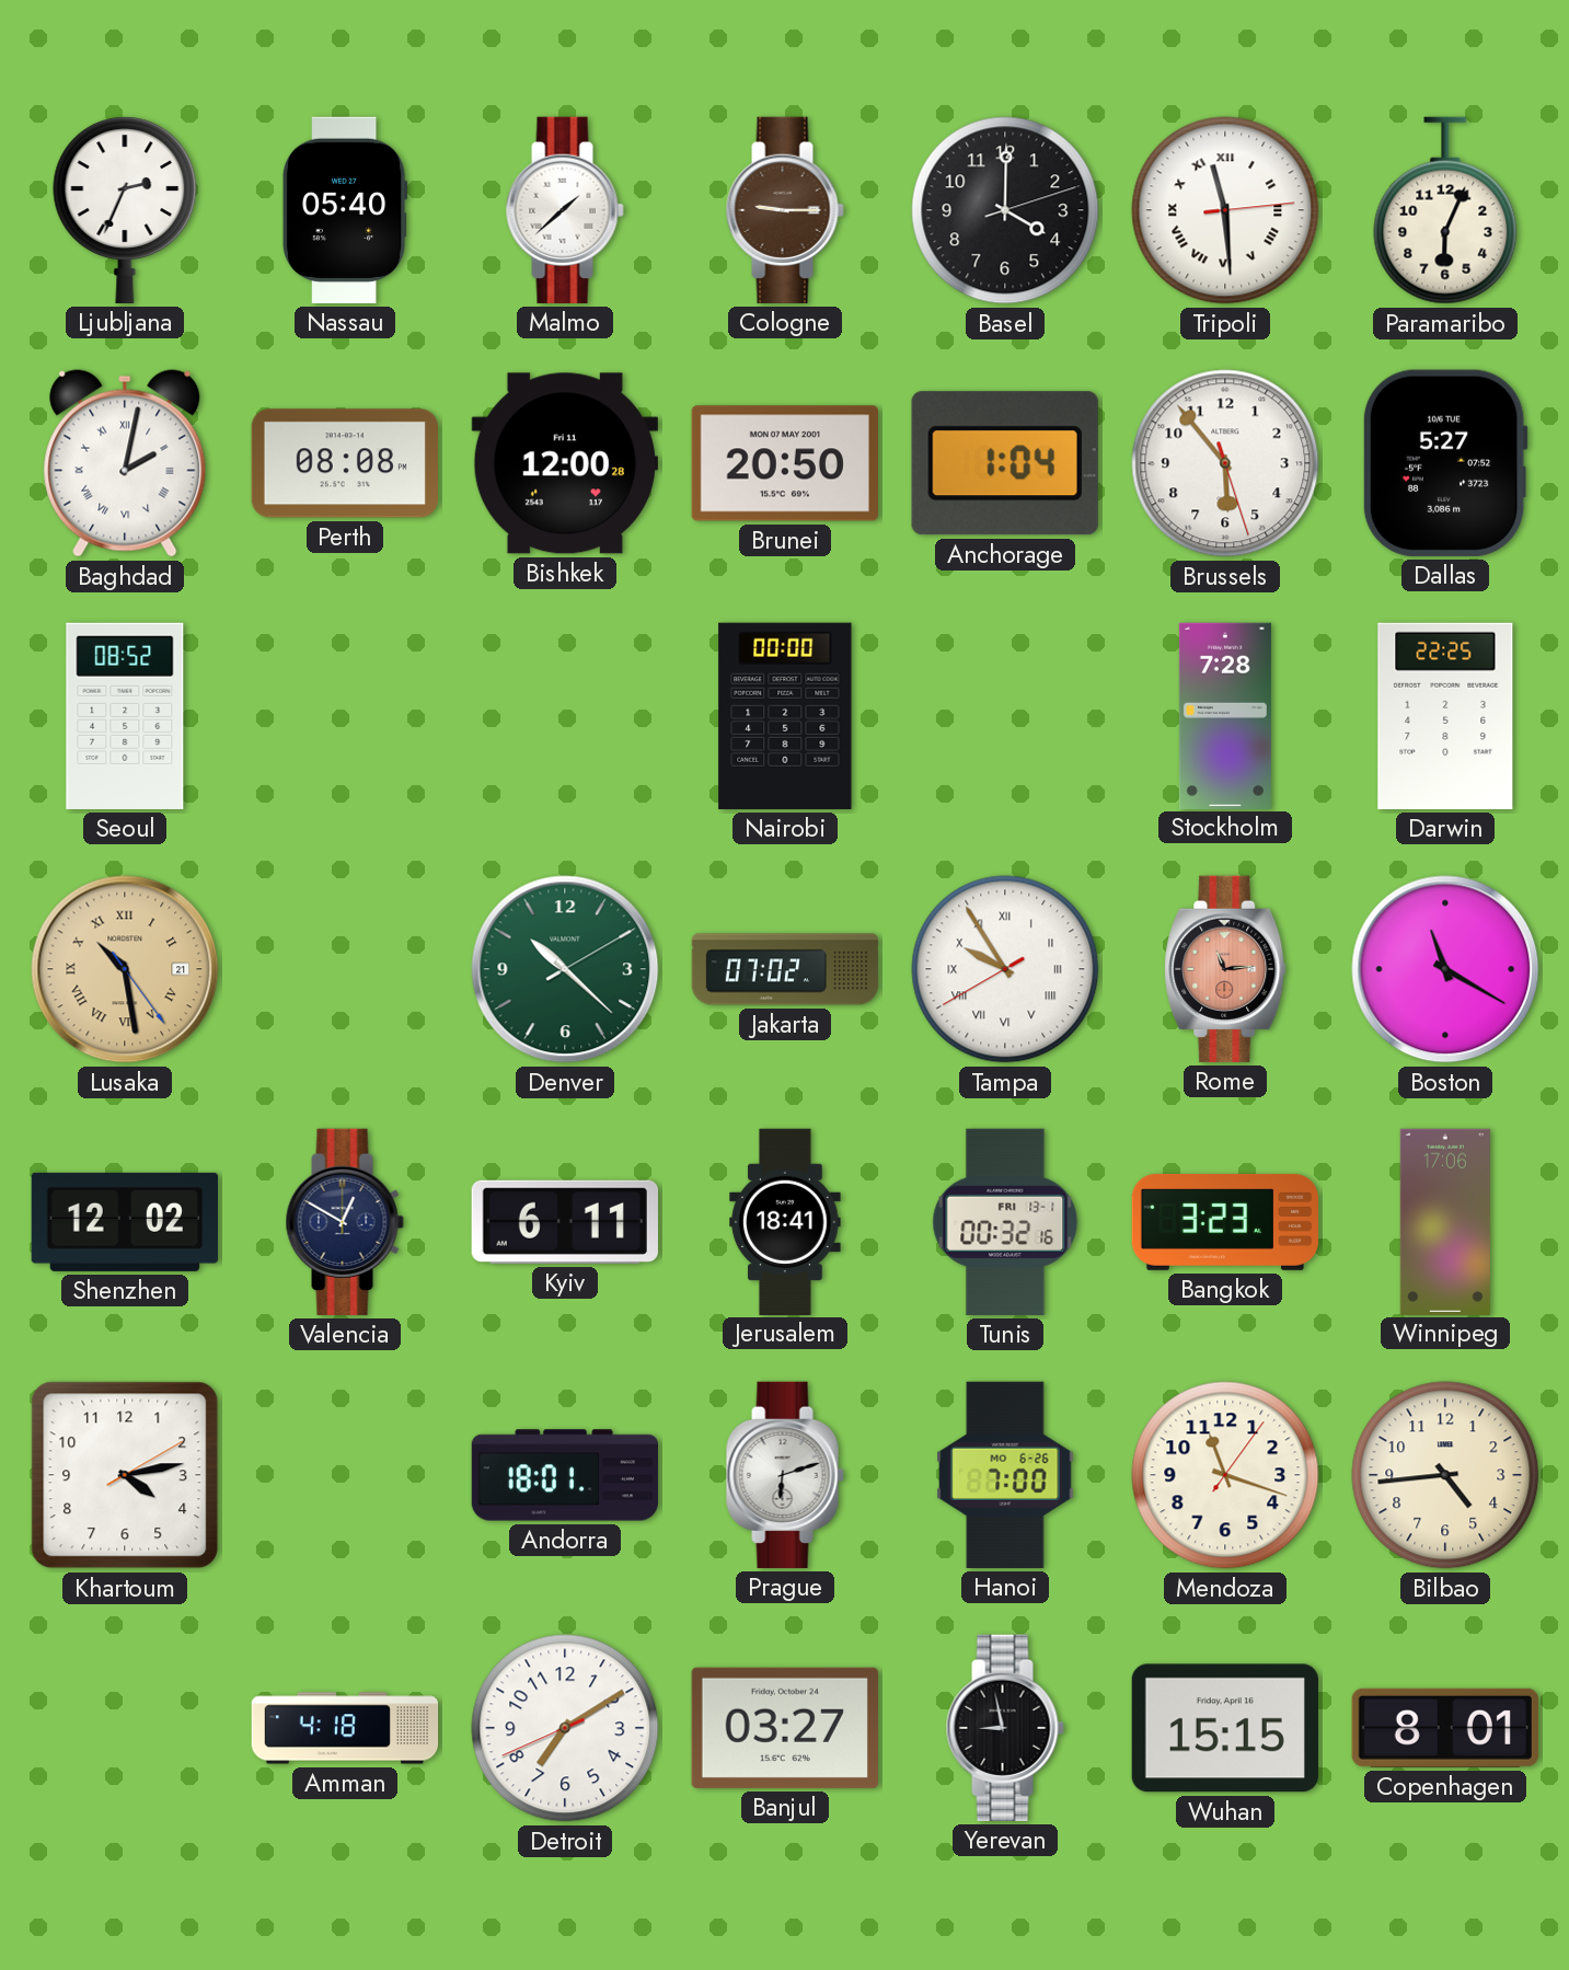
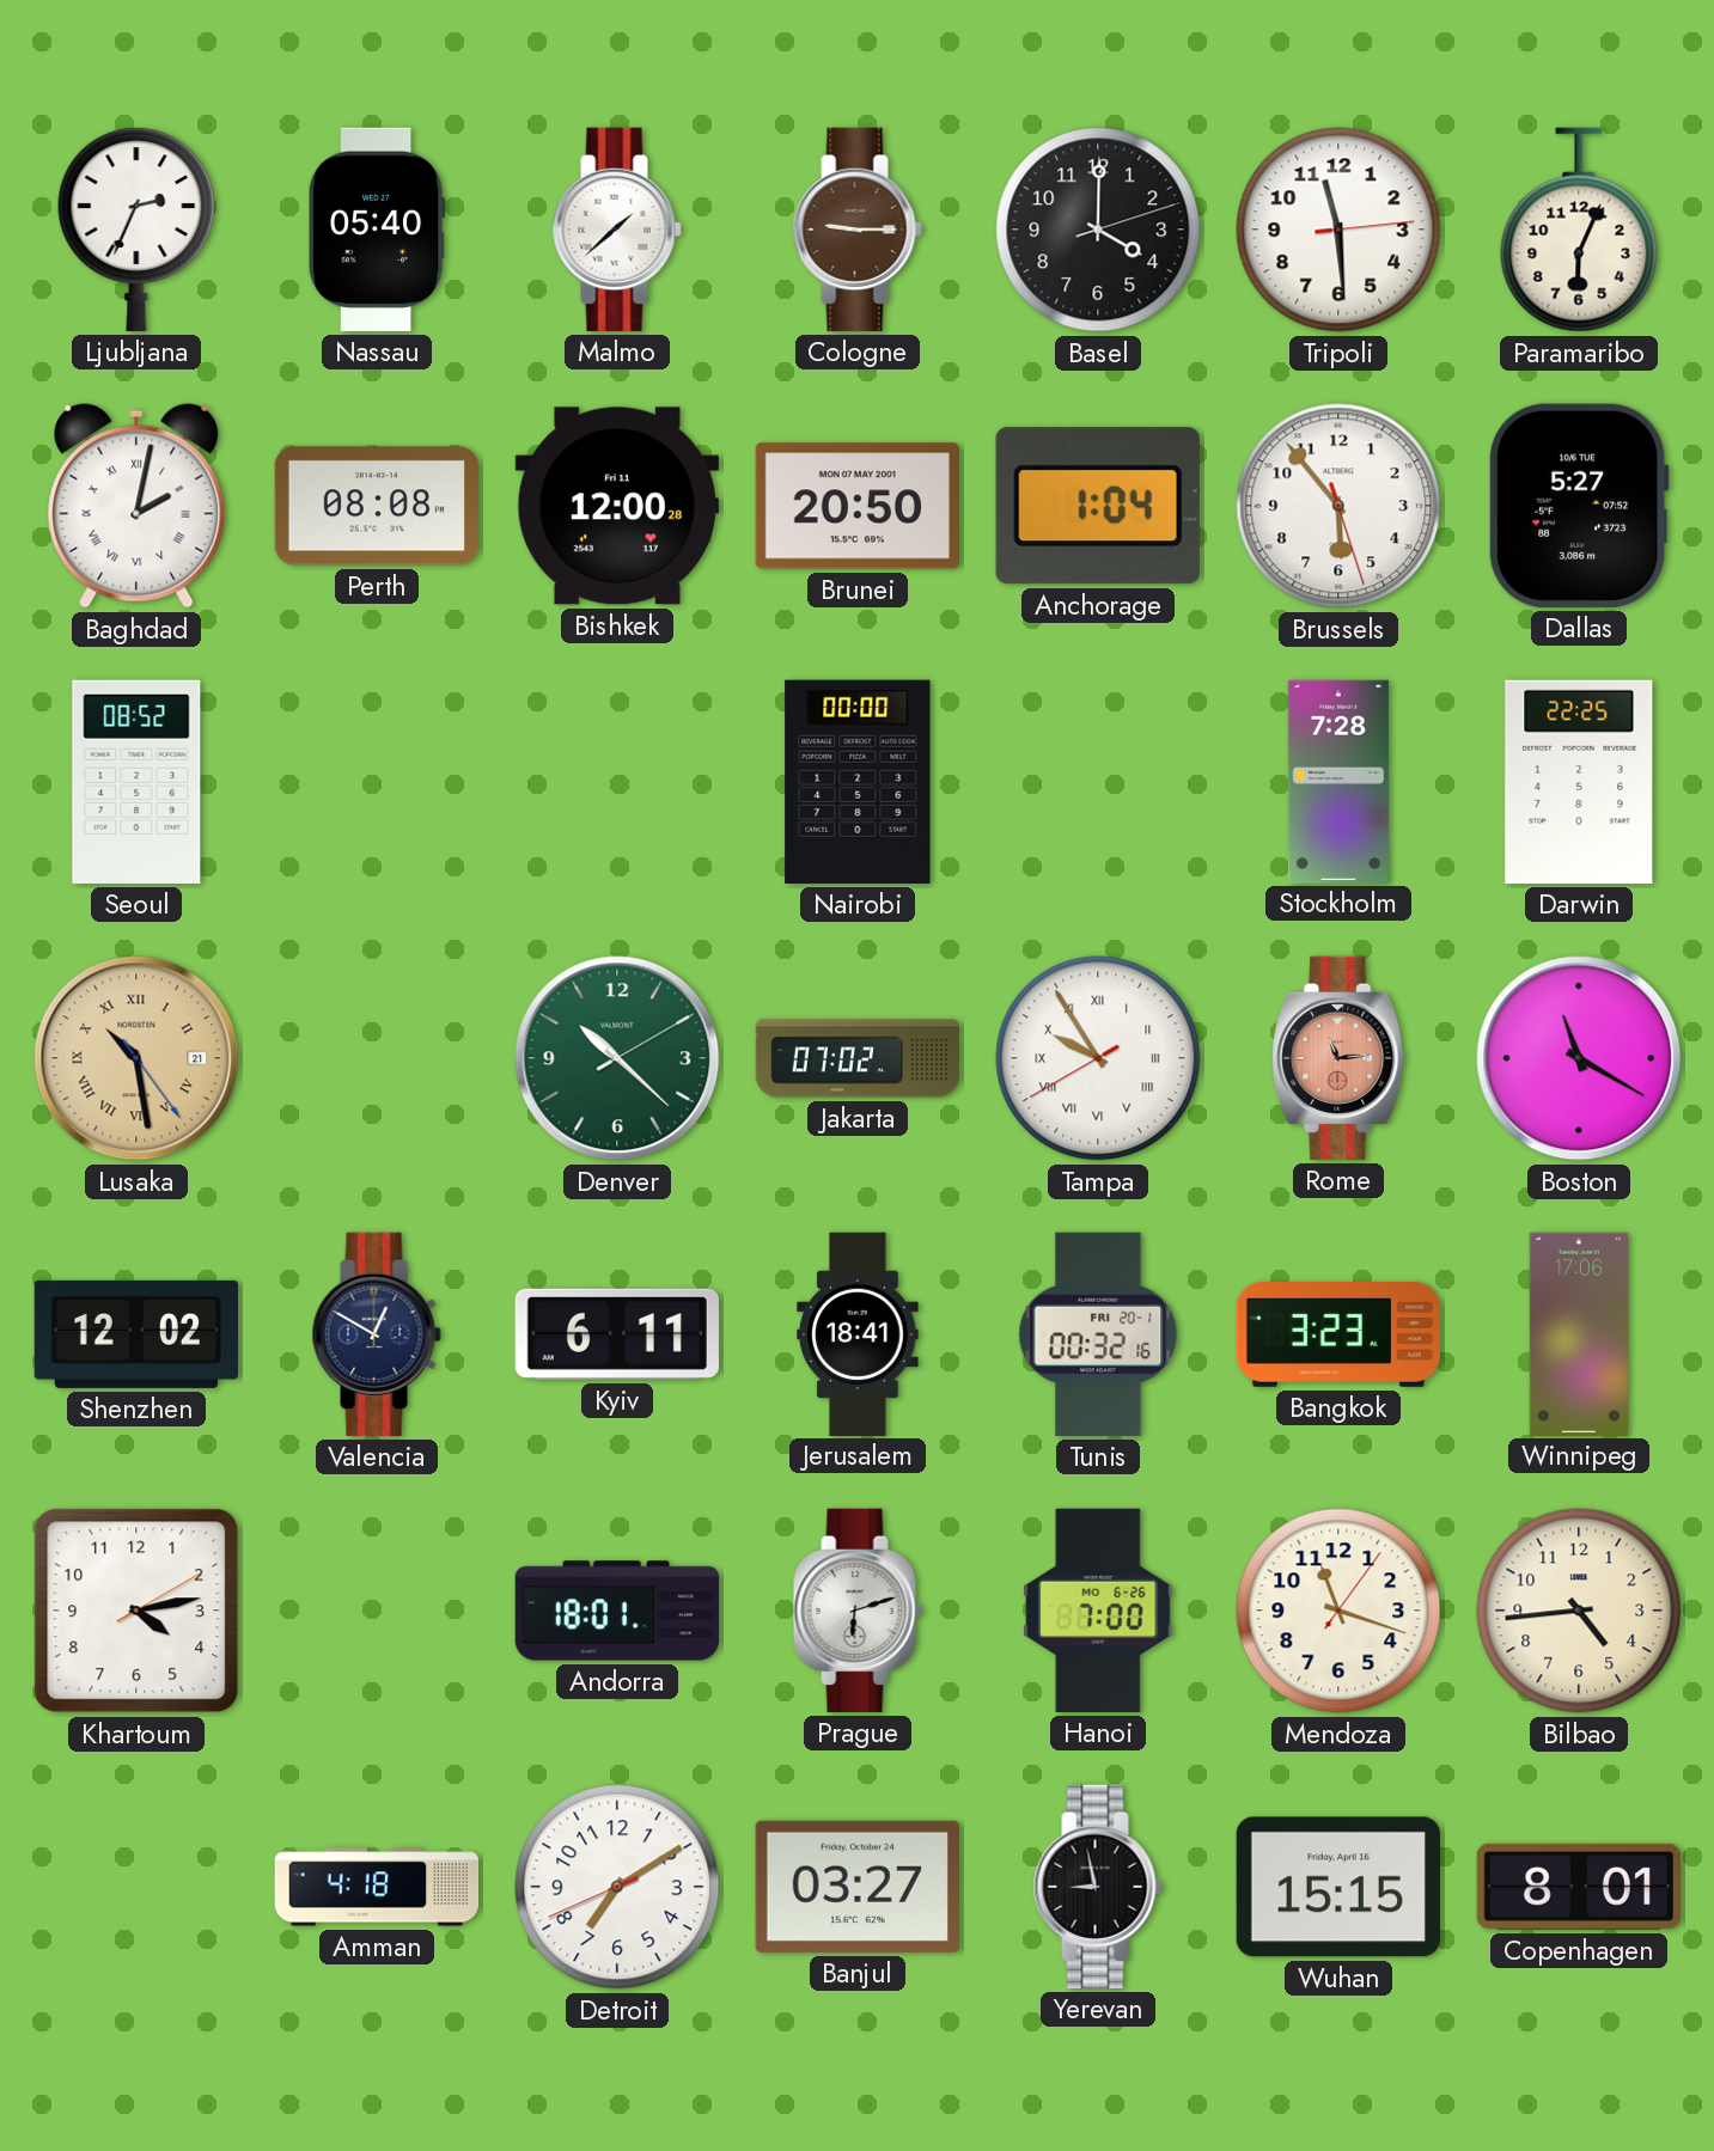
Tripoli numerals: Roman -> Arabic
Tunis date: FRI 13-1 -> FRI 20-1
